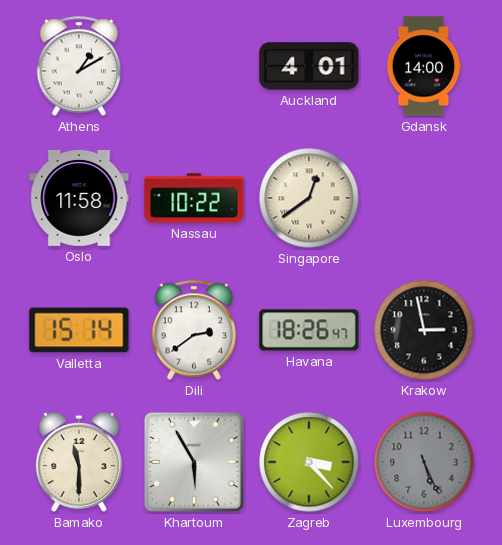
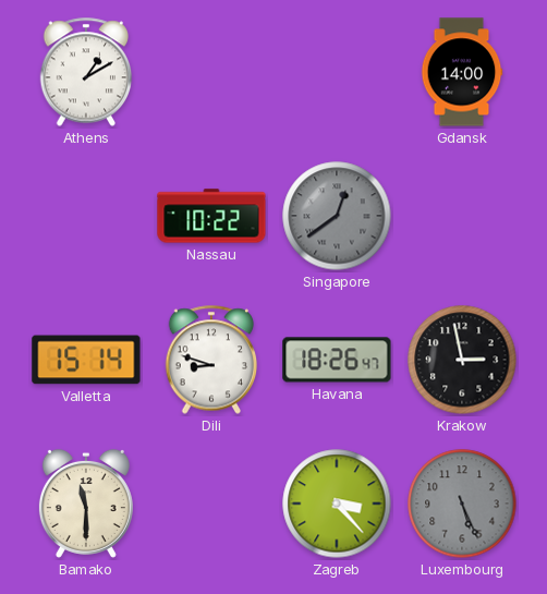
Auckland: 4:01 -> none
Oslo: 11:58 -> none
Singapore dial: cream -> grey
Dili: 2:39 -> 8:48
Khartoum: 5:55 -> none
